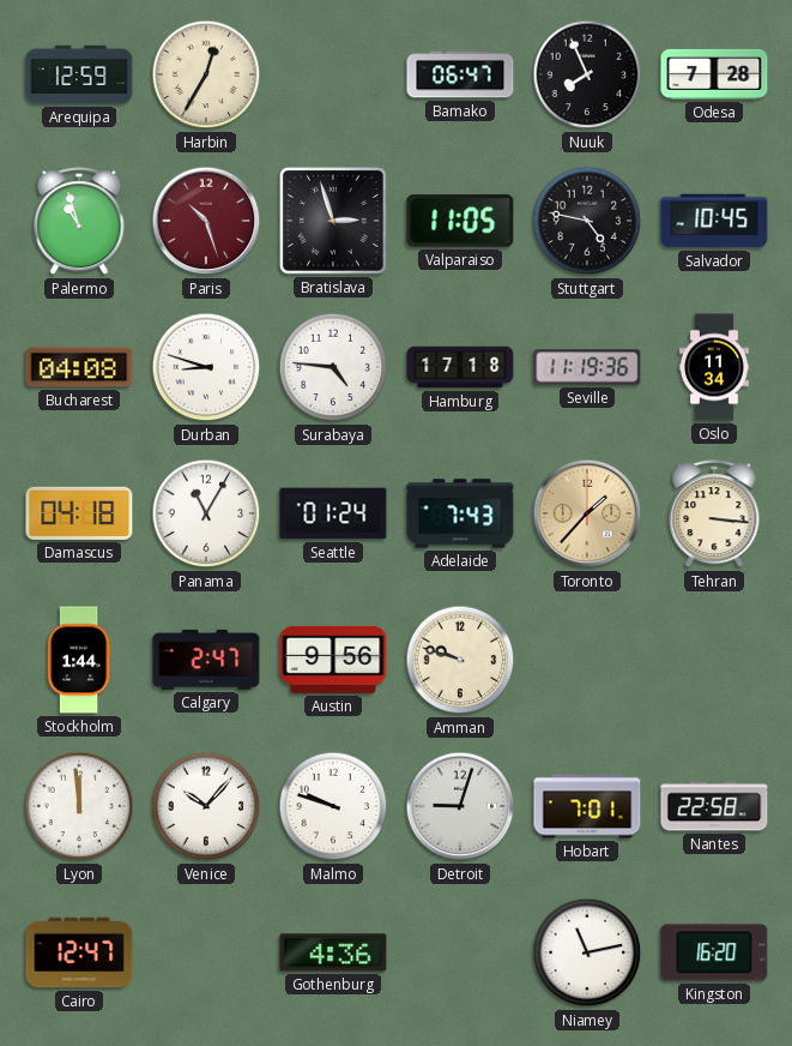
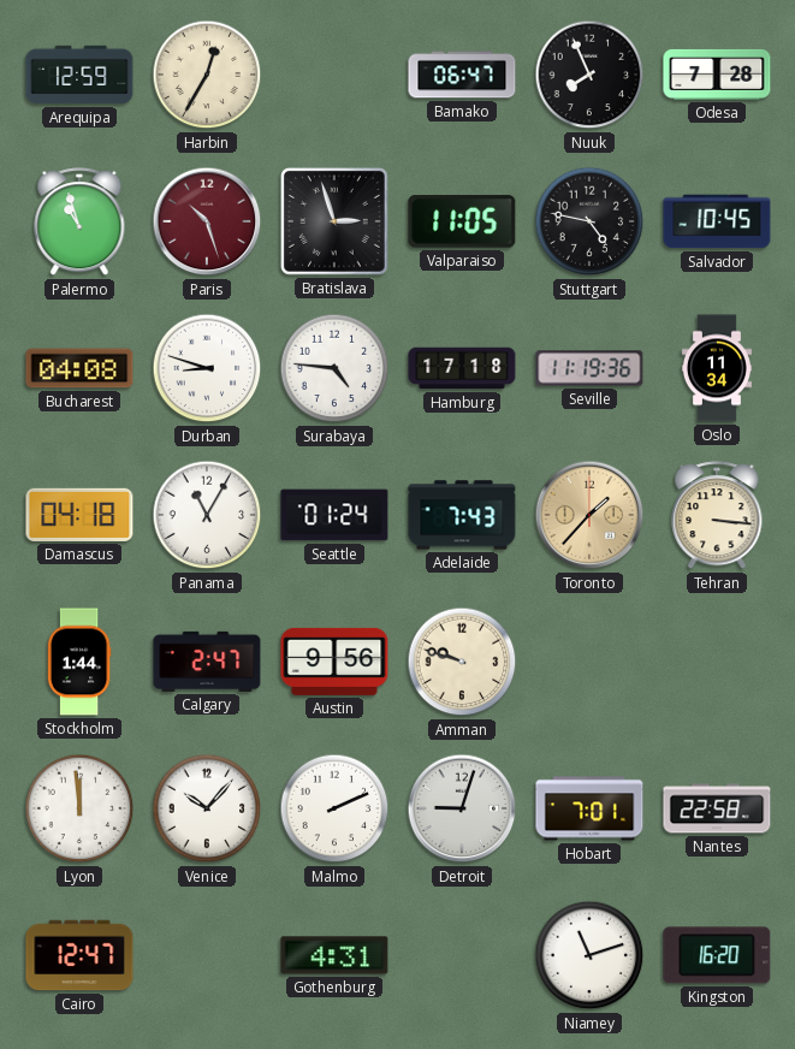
Malmo: 9:48 -> 2:11
Gothenburg: 4:36 -> 4:31
Niamey: 11:13 -> 11:12
